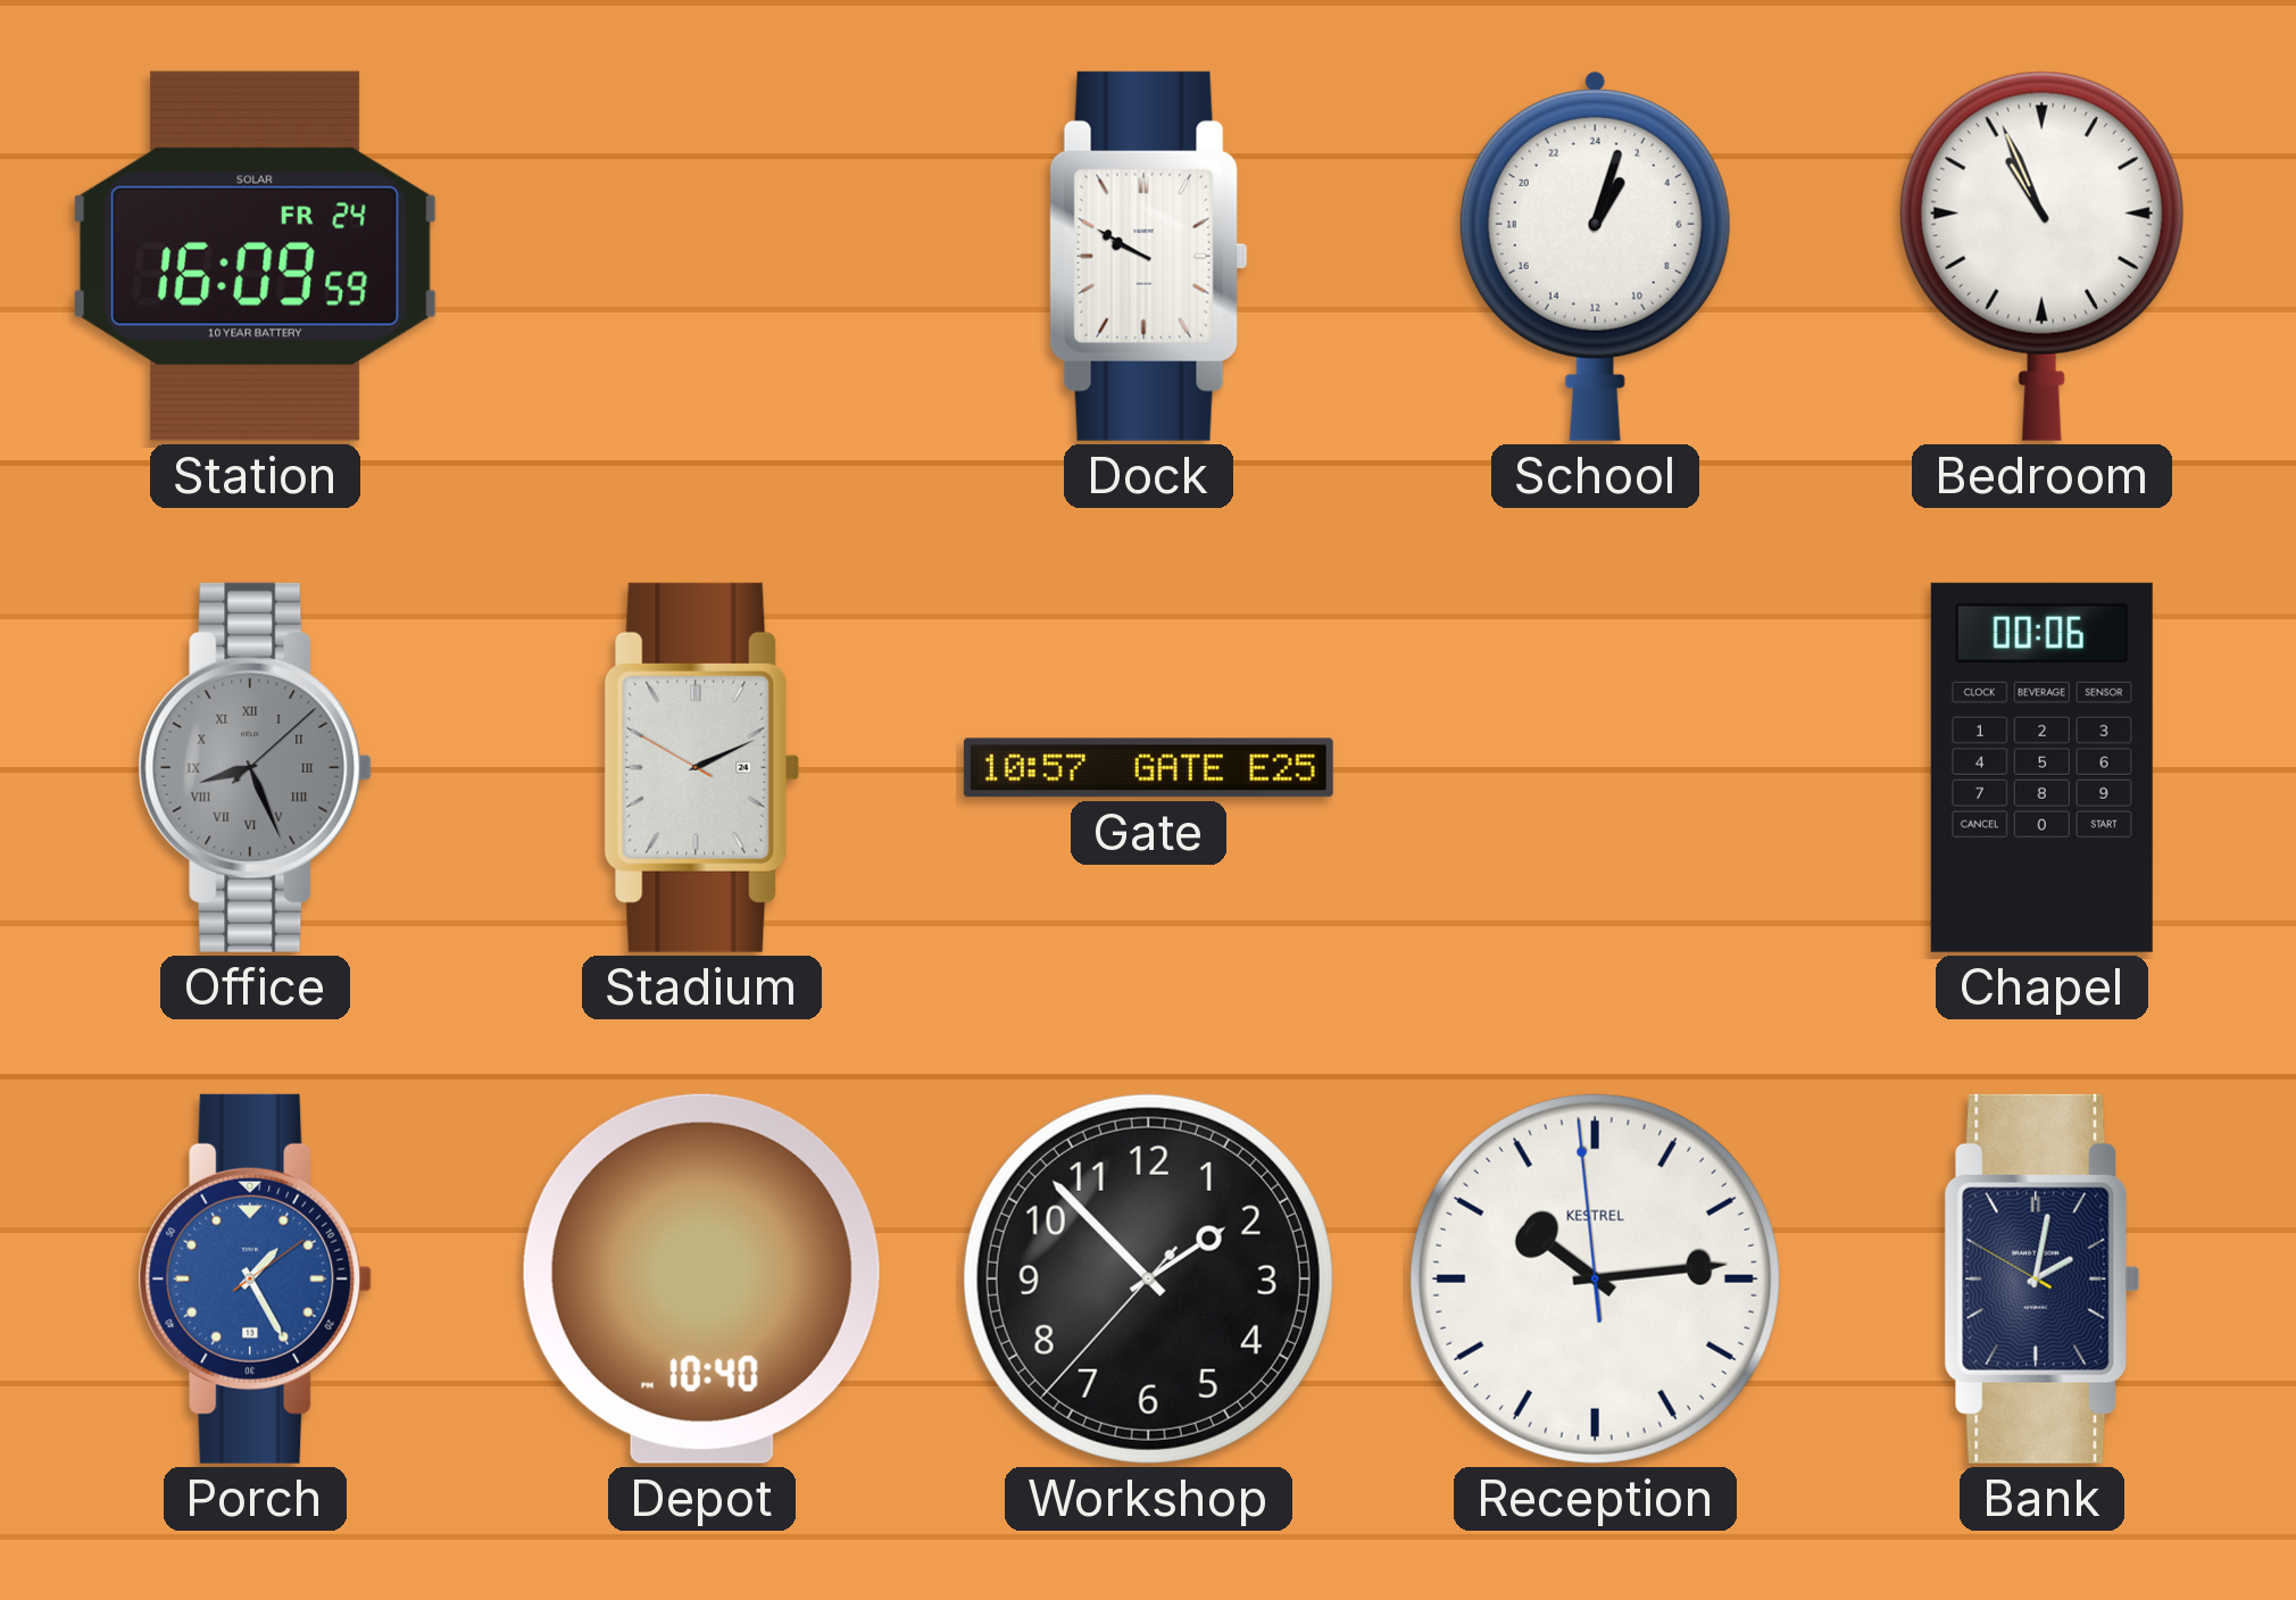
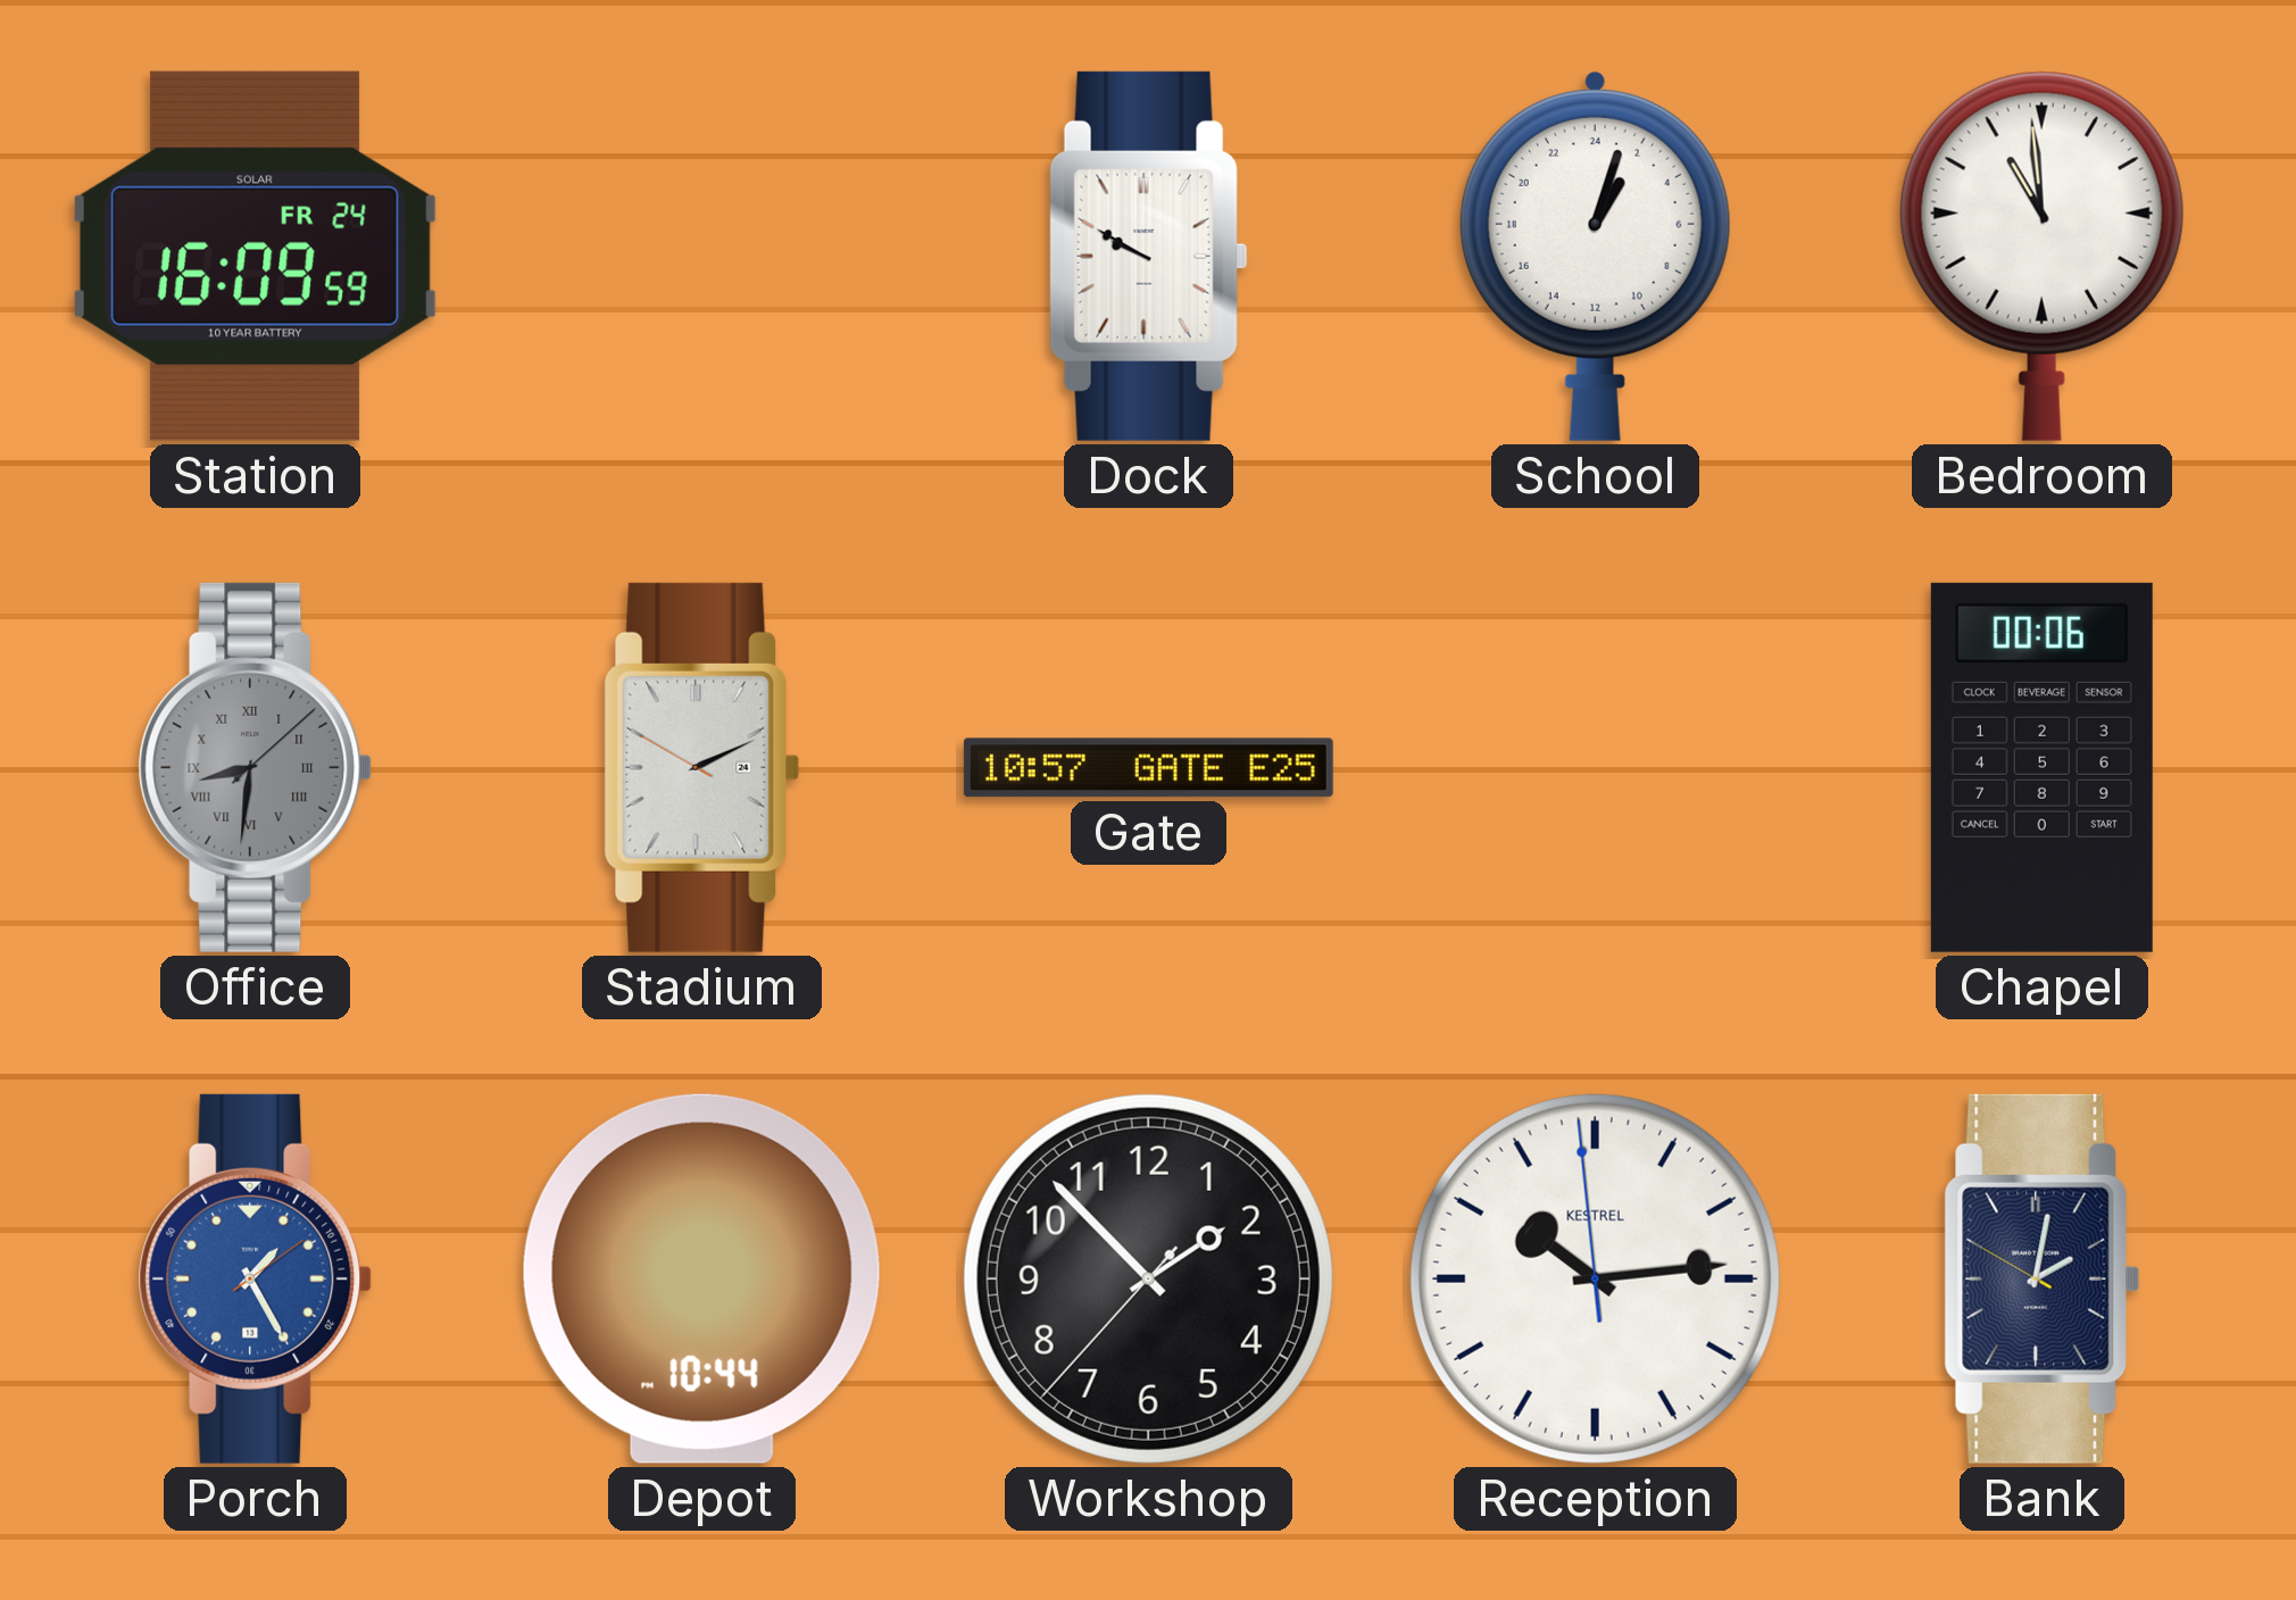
Bedroom: 10:56 -> 10:59
Office: 8:26 -> 8:31
Depot: 10:40 -> 10:44
